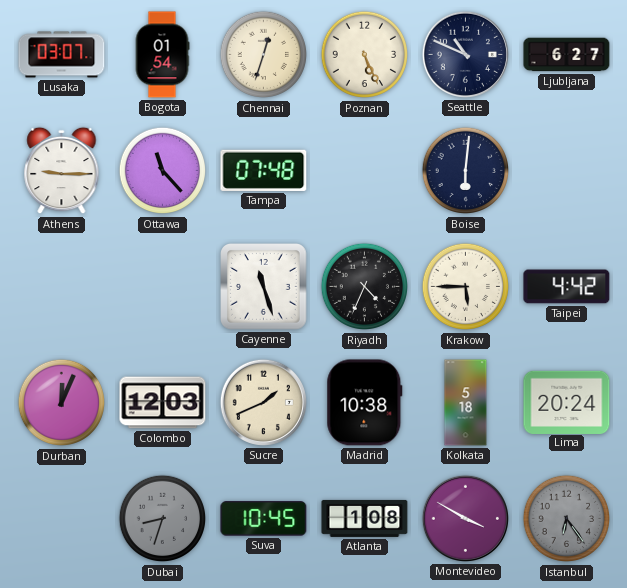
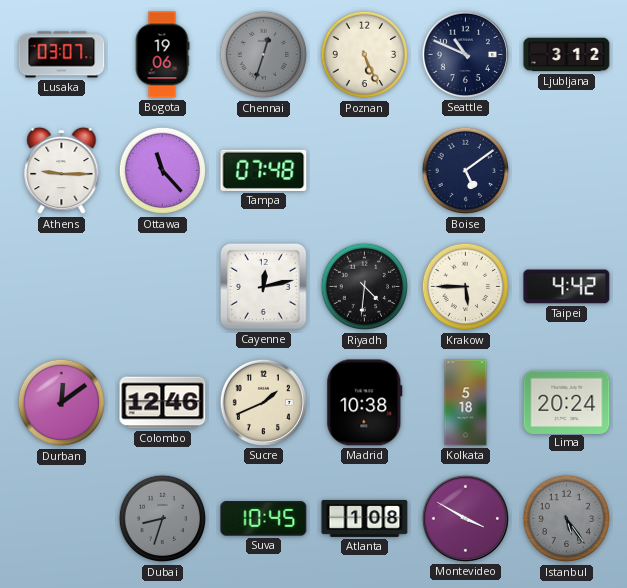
Bogota: 01:54 -> 19:06
Chennai dial: cream -> grey
Ljubljana: 6:27 -> 3:12
Boise: 6:01 -> 5:09
Cayenne: 11:27 -> 12:13
Riyadh: 4:34 -> 4:31
Durban: 12:04 -> 12:09
Colombo: 12:03 -> 12:46
Istanbul: 6:24 -> 5:24
